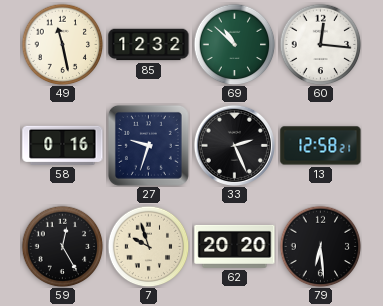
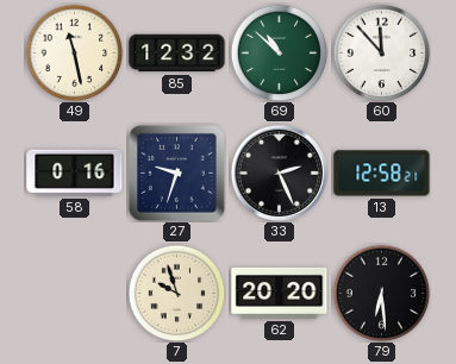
60: 12:16 -> 11:53
59: 12:25 -> none
